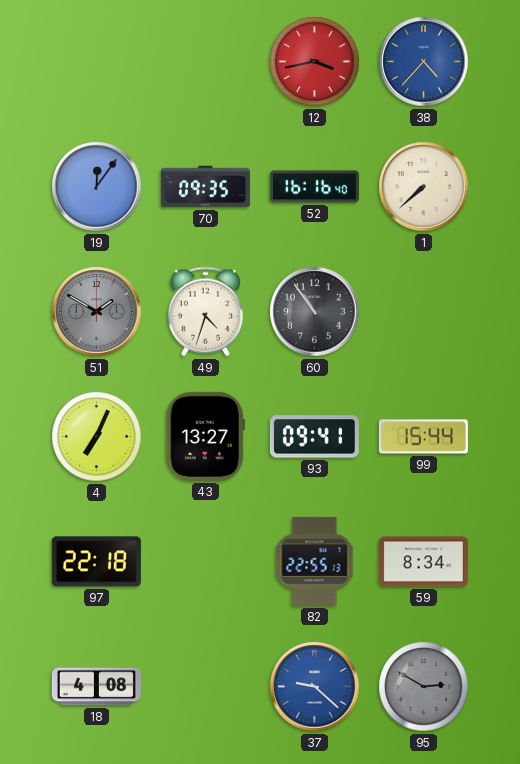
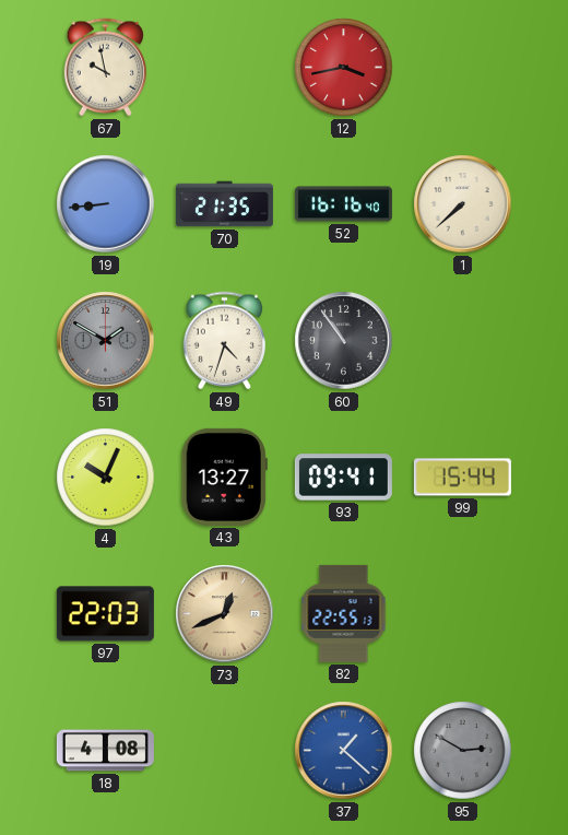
67: none -> 9:58
38: 4:37 -> none
19: 12:06 -> 8:44
70: 09:35 -> 21:35
4: 7:04 -> 10:04
97: 22:18 -> 22:03
73: none -> 12:41
59: 8:34 -> none
37: 9:22 -> 1:22
